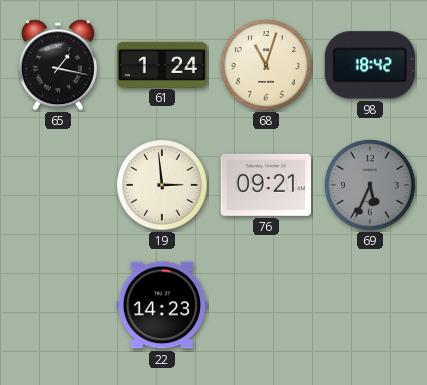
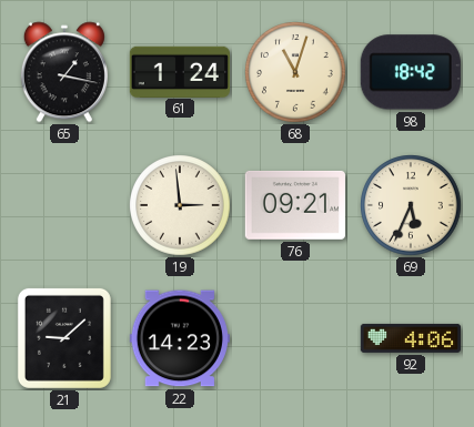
69 dial: grey -> cream
21: none -> 9:08
92: none -> 4:06
